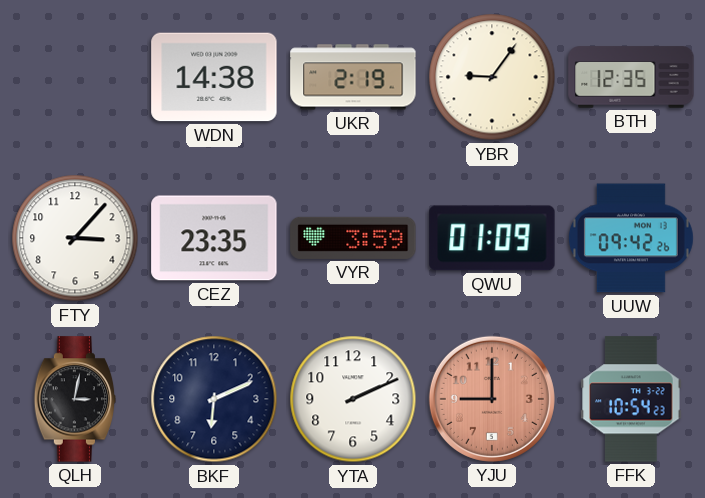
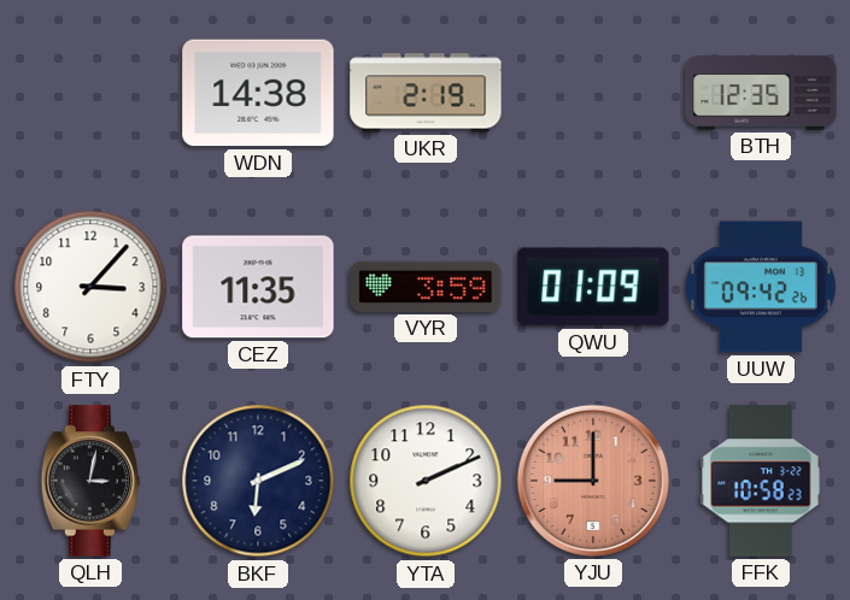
YBR: 9:06 -> none
CEZ: 23:35 -> 11:35
FFK: 10:54 -> 10:58
